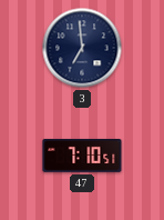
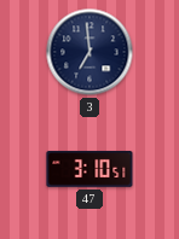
47: 7:10 -> 3:10
